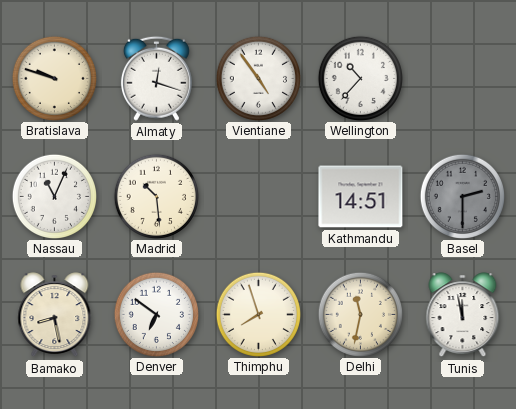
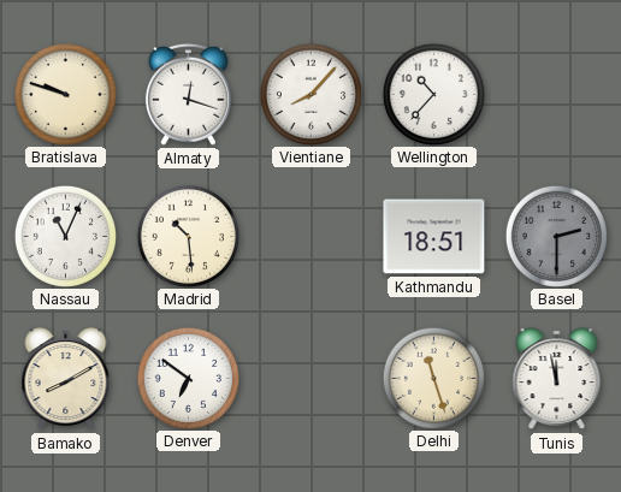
Vientiane: 4:54 -> 8:07
Kathmandu: 14:51 -> 18:51
Bamako: 8:28 -> 8:10
Thimphu: 7:57 -> none
Delhi: 11:32 -> 11:27
